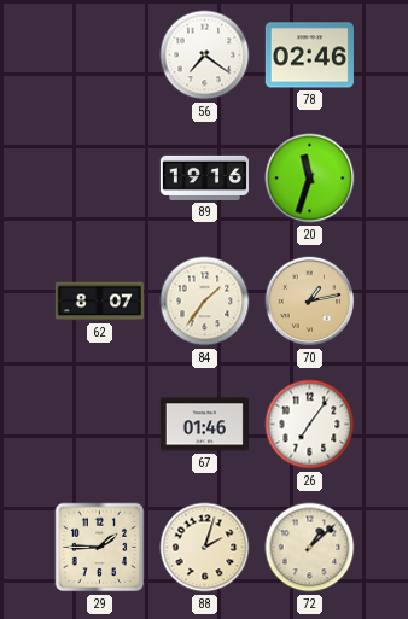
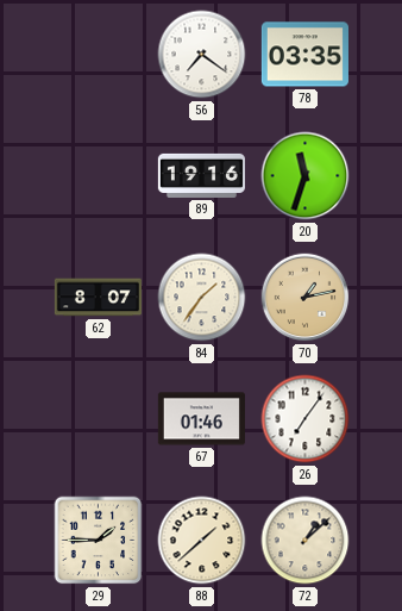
78: 02:46 -> 03:35
88: 2:03 -> 1:38
